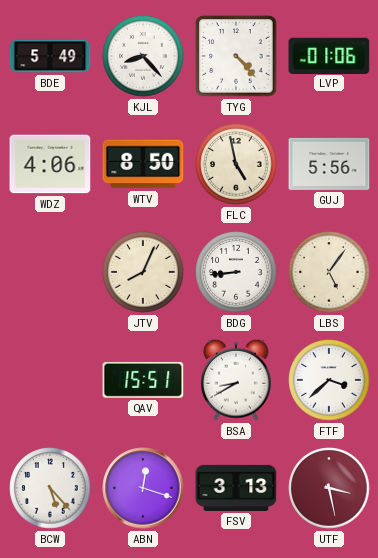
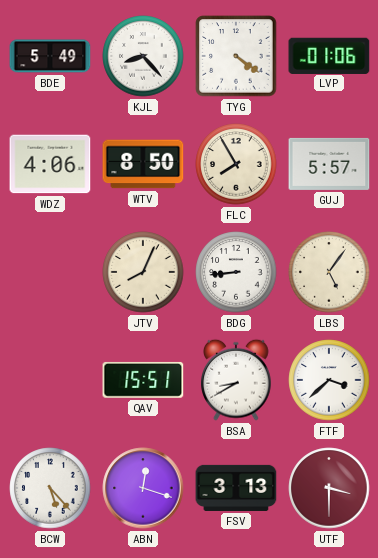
TYG: 4:23 -> 4:21
FLC: 4:58 -> 7:55
GUJ: 5:56 -> 5:57
UTF: 3:28 -> 3:30
